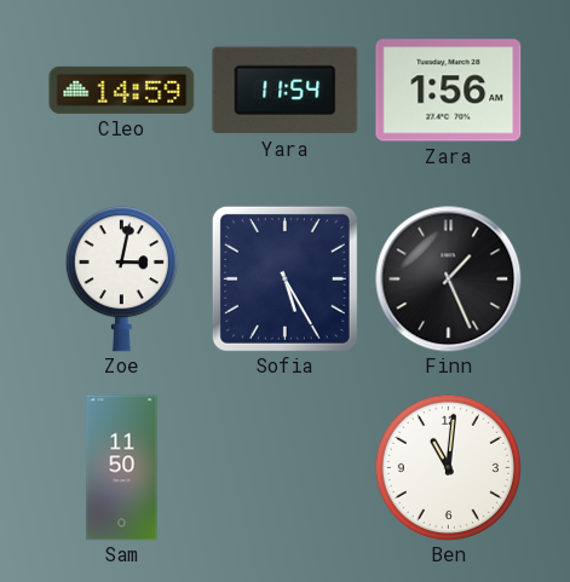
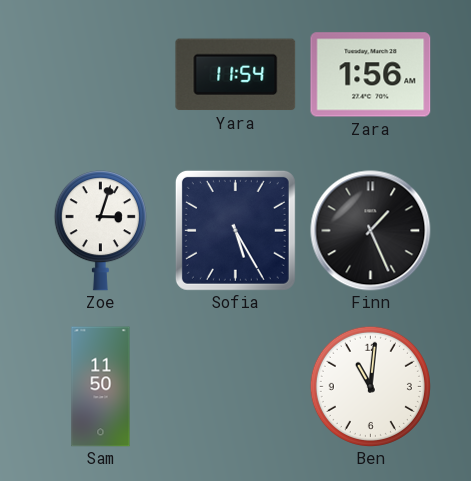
Cleo: 14:59 -> none
Zoe: 3:02 -> 3:03
